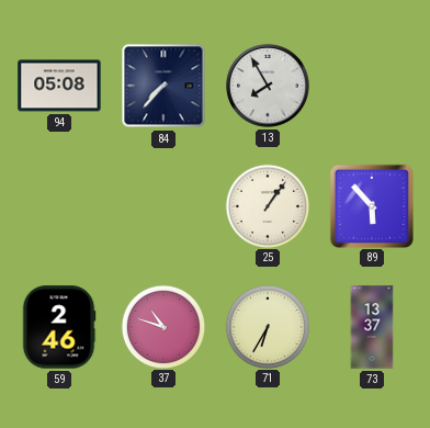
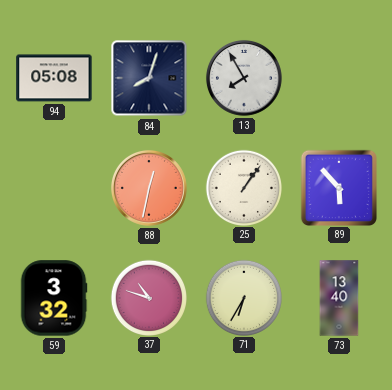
84: 7:37 -> 8:03
88: none -> 12:32
59: 2:46 -> 3:32
73: 13:37 -> 13:40
